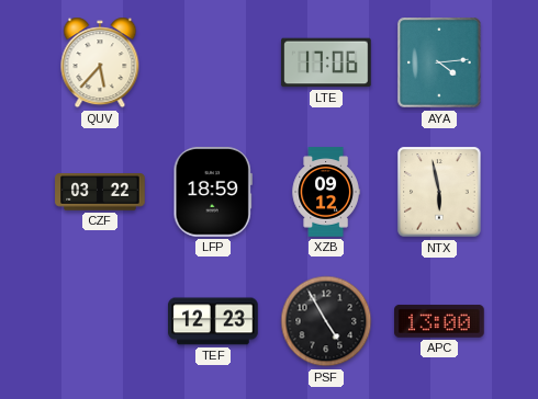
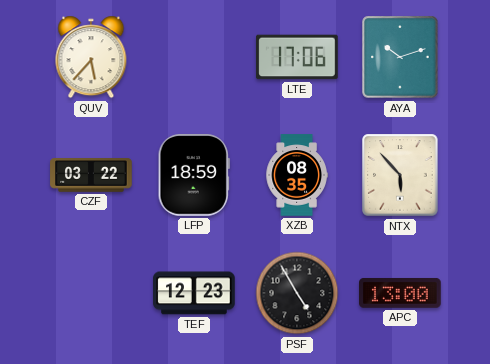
AYA: 4:14 -> 10:12
XZB: 09:12 -> 08:35
NTX: 5:58 -> 5:53
